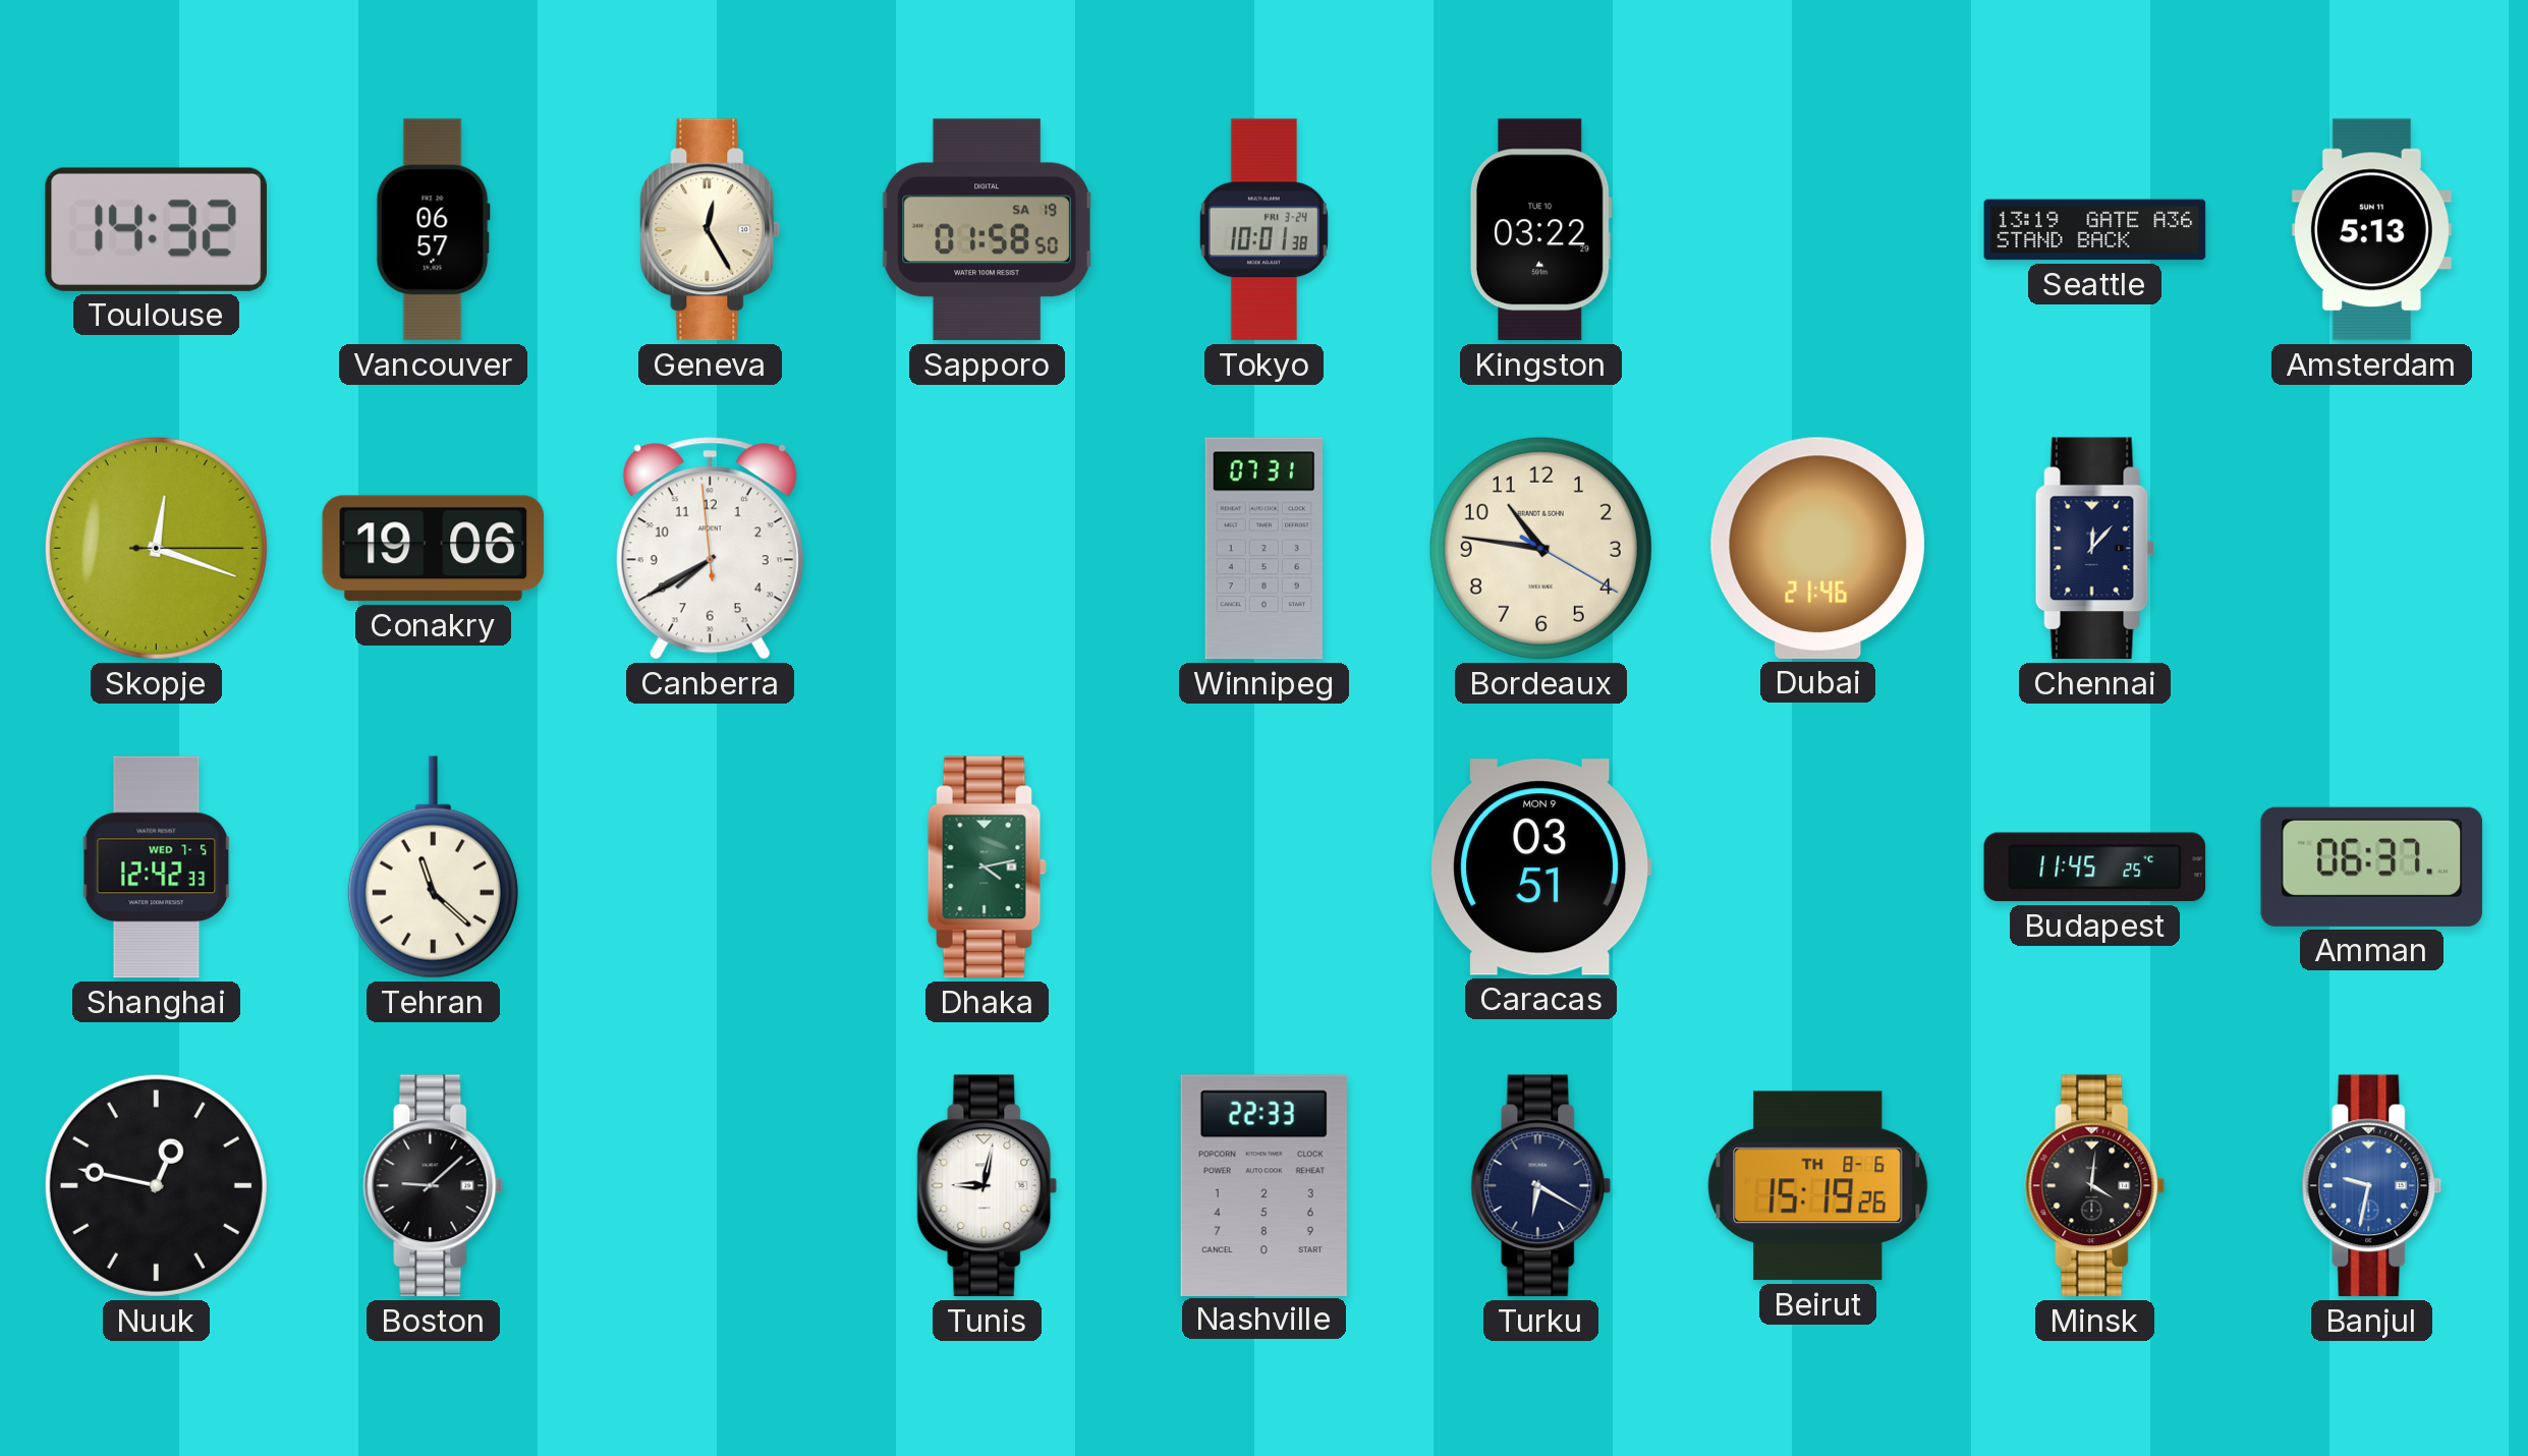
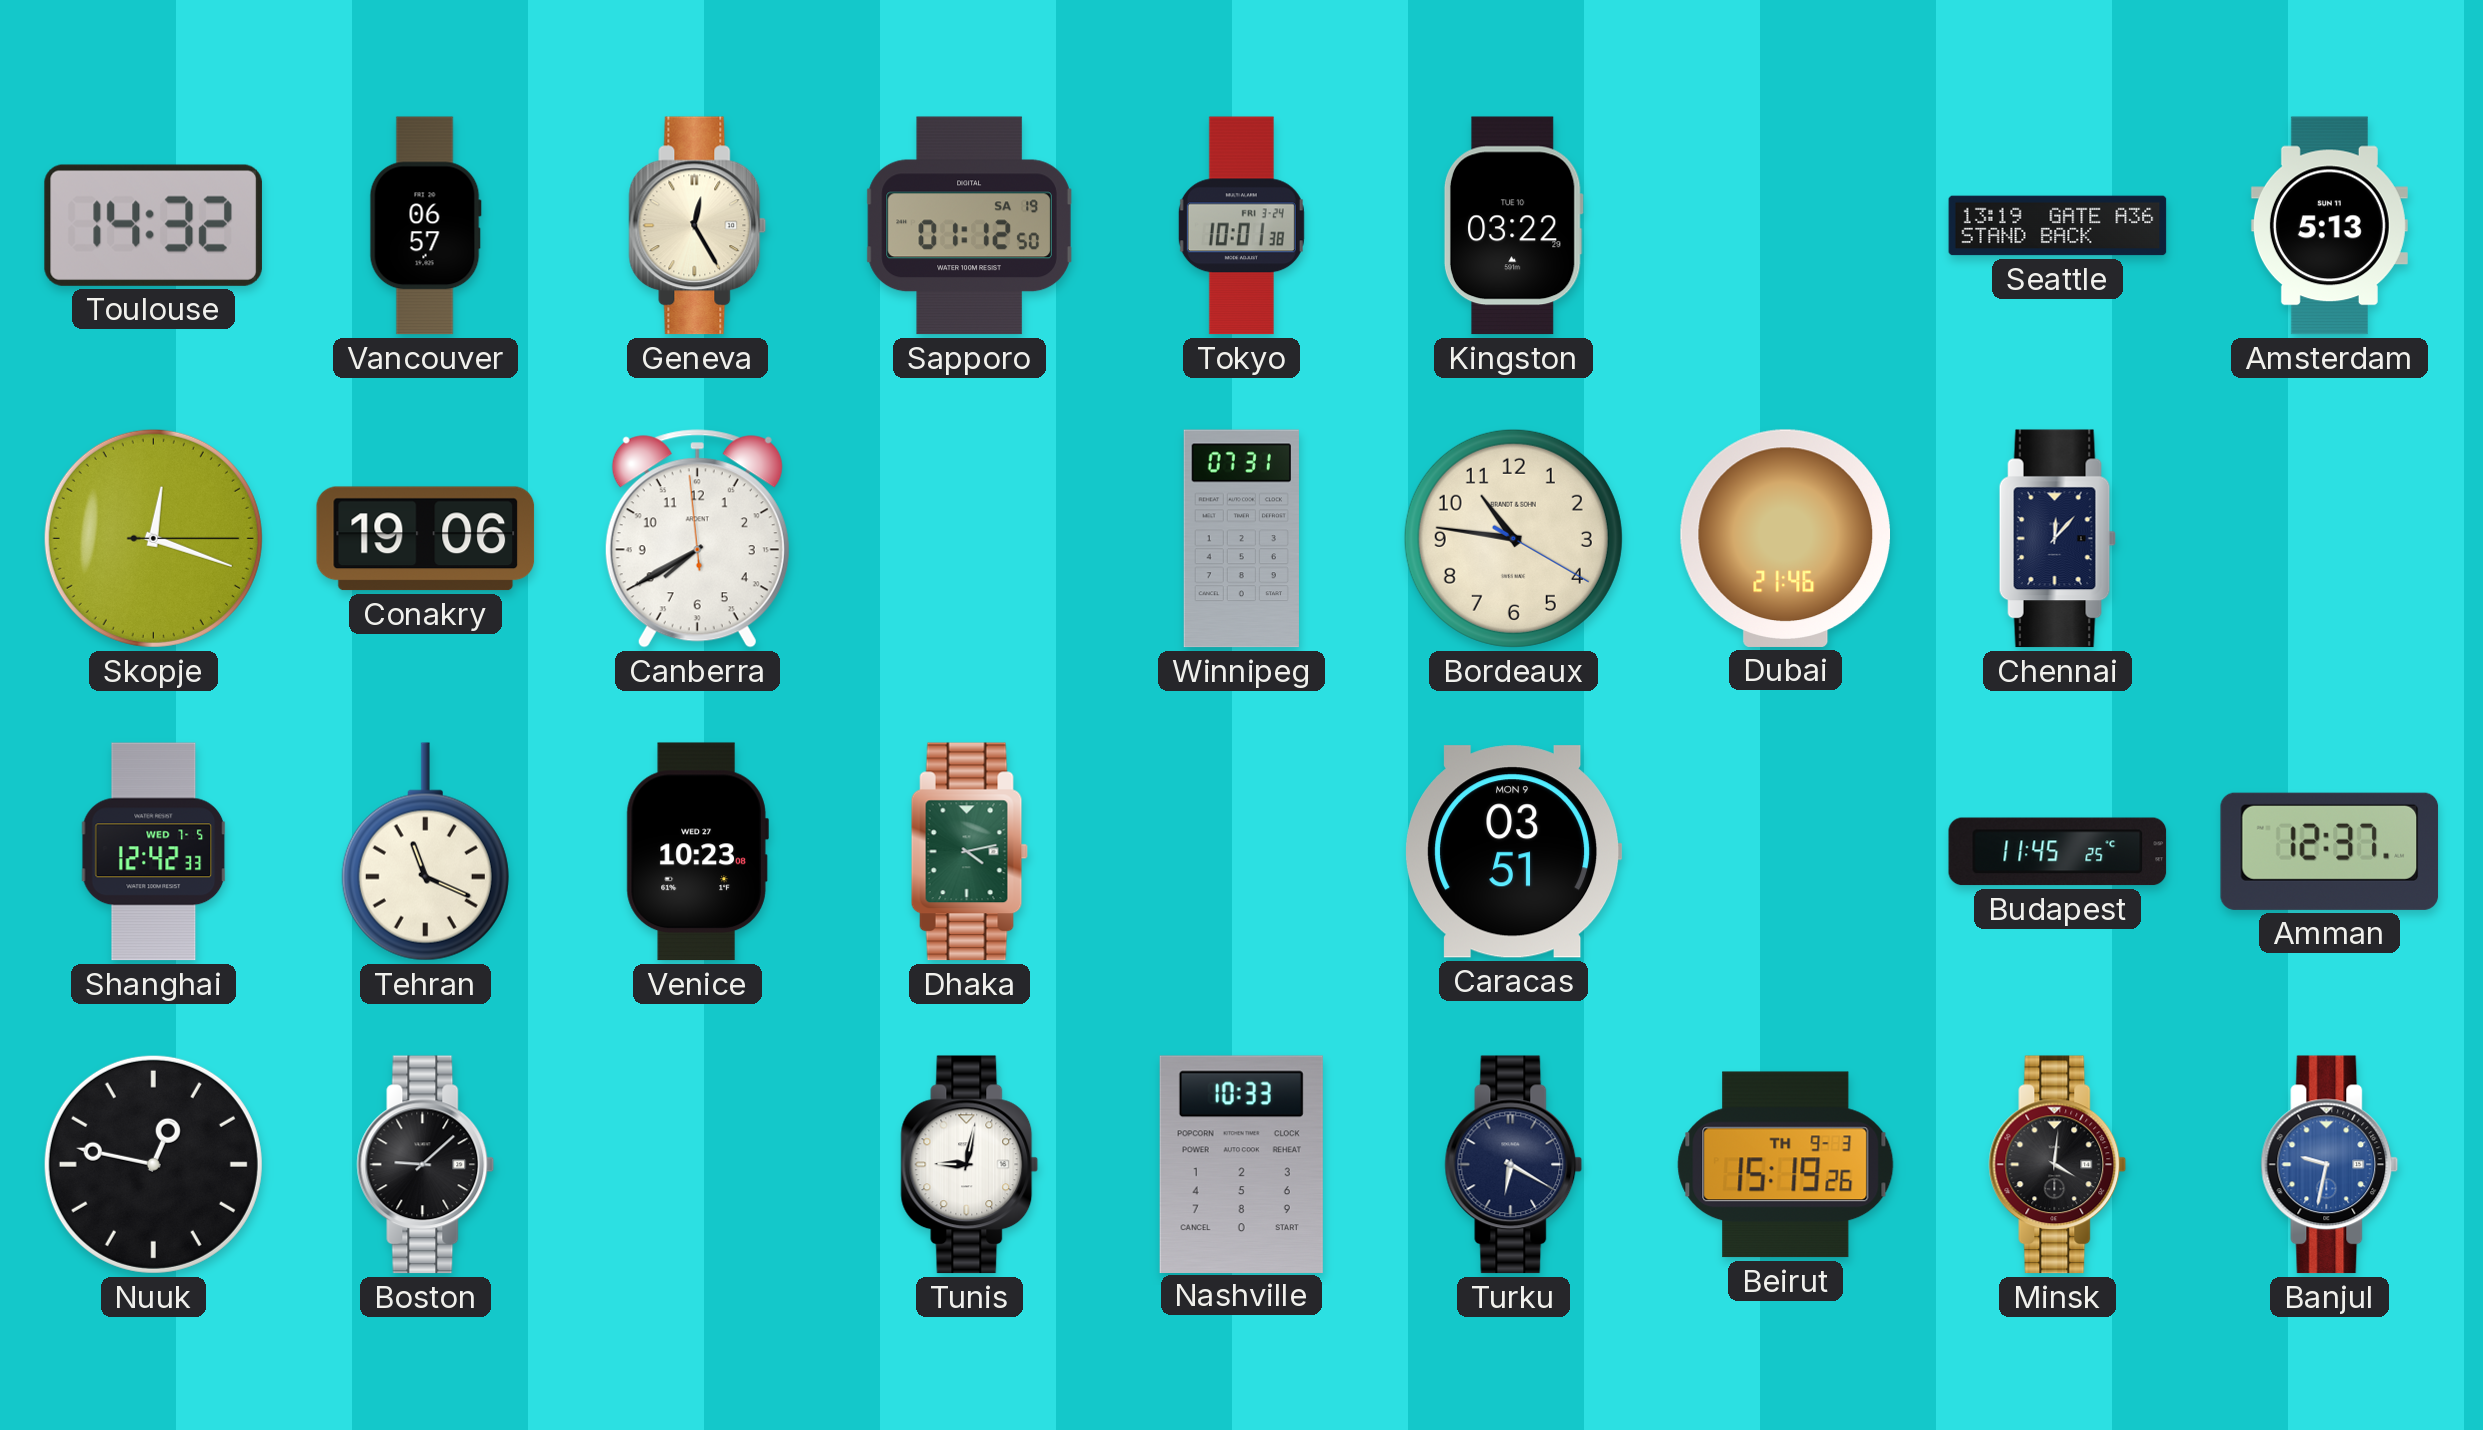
Sapporo: 01:58 -> 01:12
Tehran: 11:22 -> 11:19
Venice: none -> 10:23
Amman: 06:37 -> 12:37
Nashville: 22:33 -> 10:33
Beirut date: TH 8-6 -> TH 9-3
